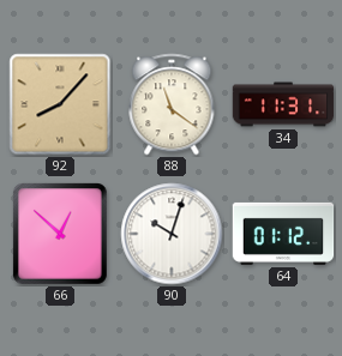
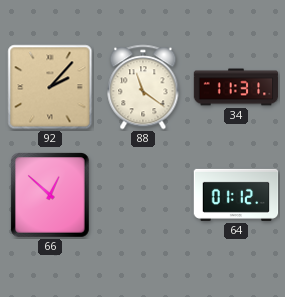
92: 8:07 -> 2:07
90: 10:03 -> none
